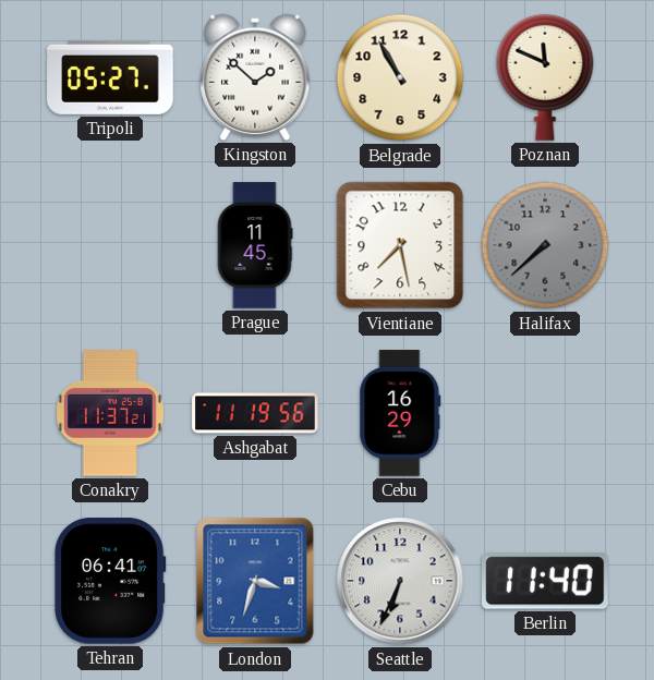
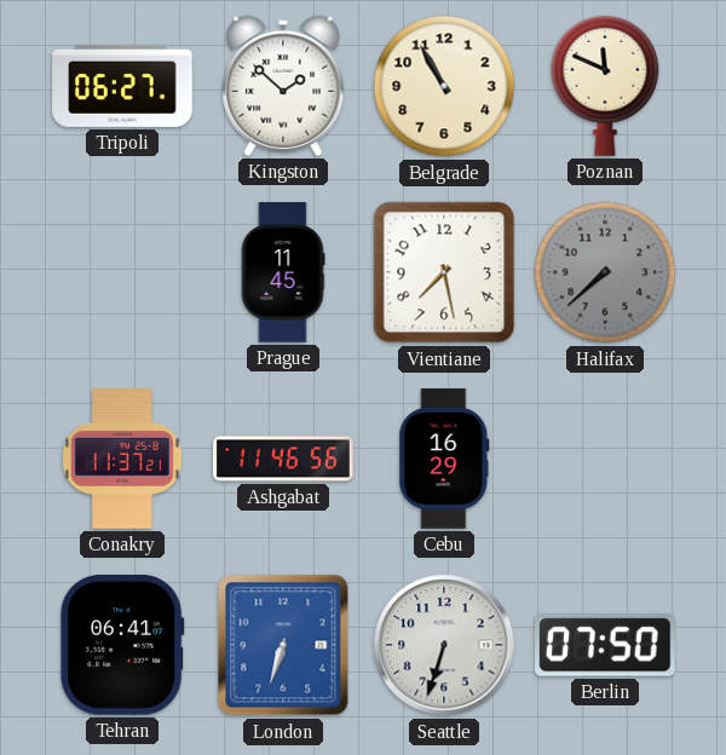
Tripoli: 05:27 -> 06:27
Ashgabat: 11:19 -> 11:46
London: 3:33 -> 6:33
Seattle: 6:34 -> 6:33
Berlin: 11:40 -> 07:50
